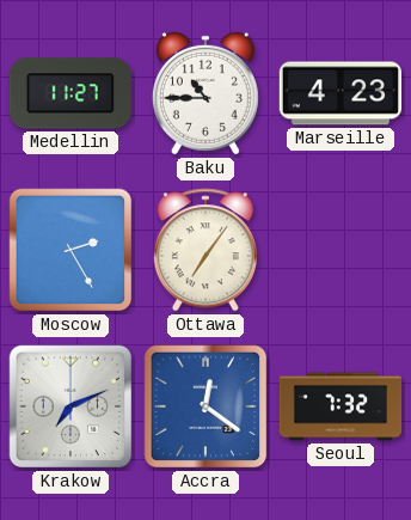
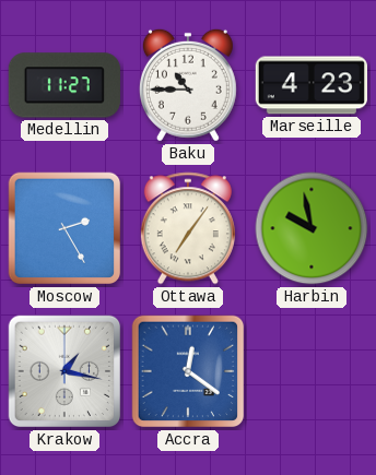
Harbin: none -> 9:58
Krakow: 7:11 -> 1:17
Seoul: 7:32 -> none
